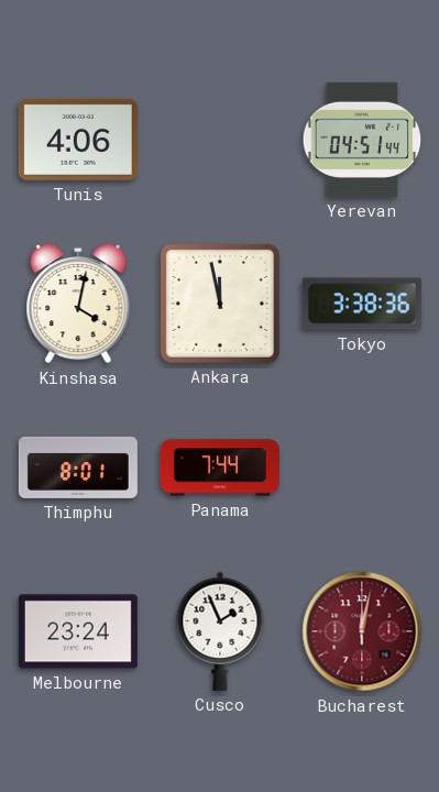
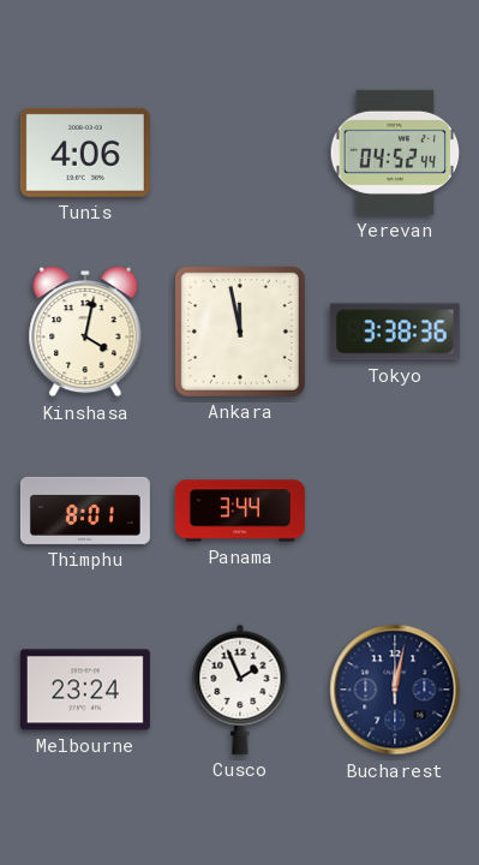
Yerevan: 04:51 -> 04:52
Panama: 7:44 -> 3:44
Bucharest dial: burgundy -> navy
